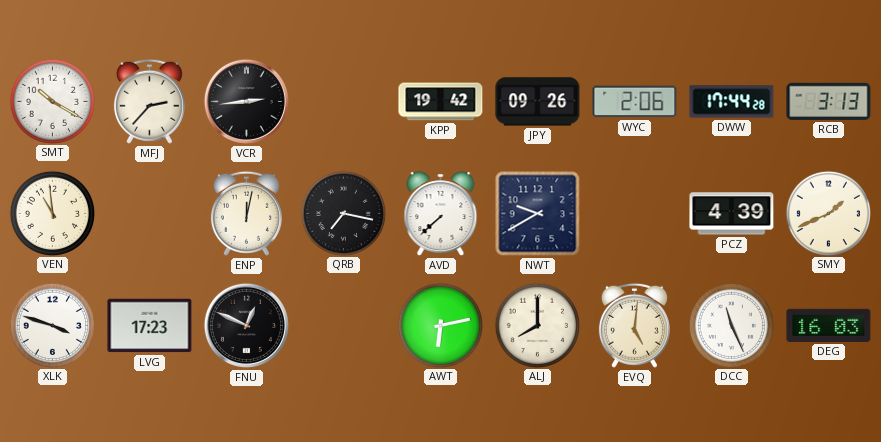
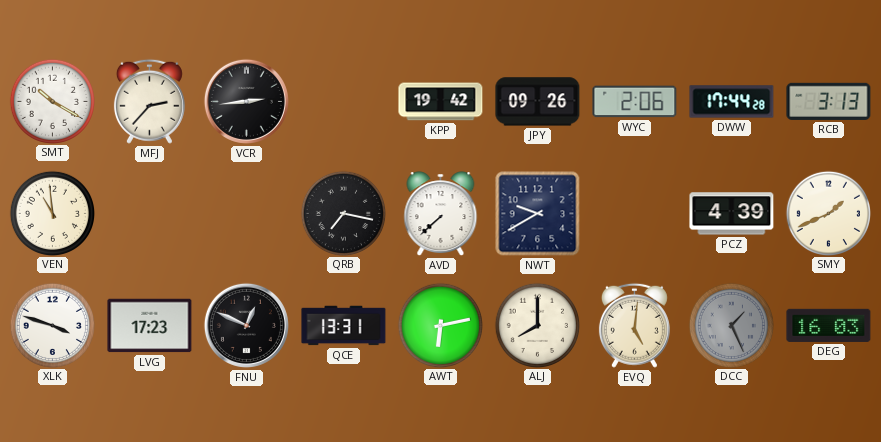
ENP: 12:02 -> none
QCE: none -> 13:31
DCC: 11:26 -> 1:26
DCC dial: white -> grey
